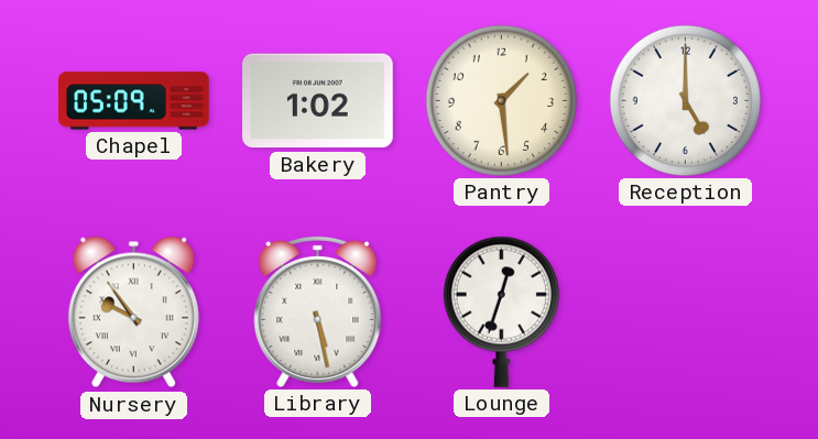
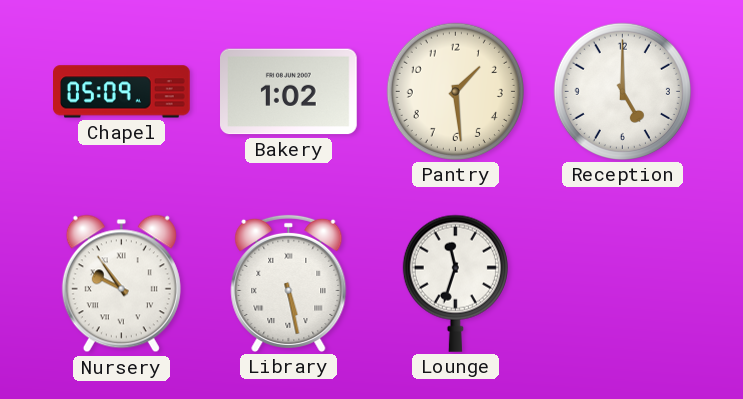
Lounge: 12:33 -> 11:33
